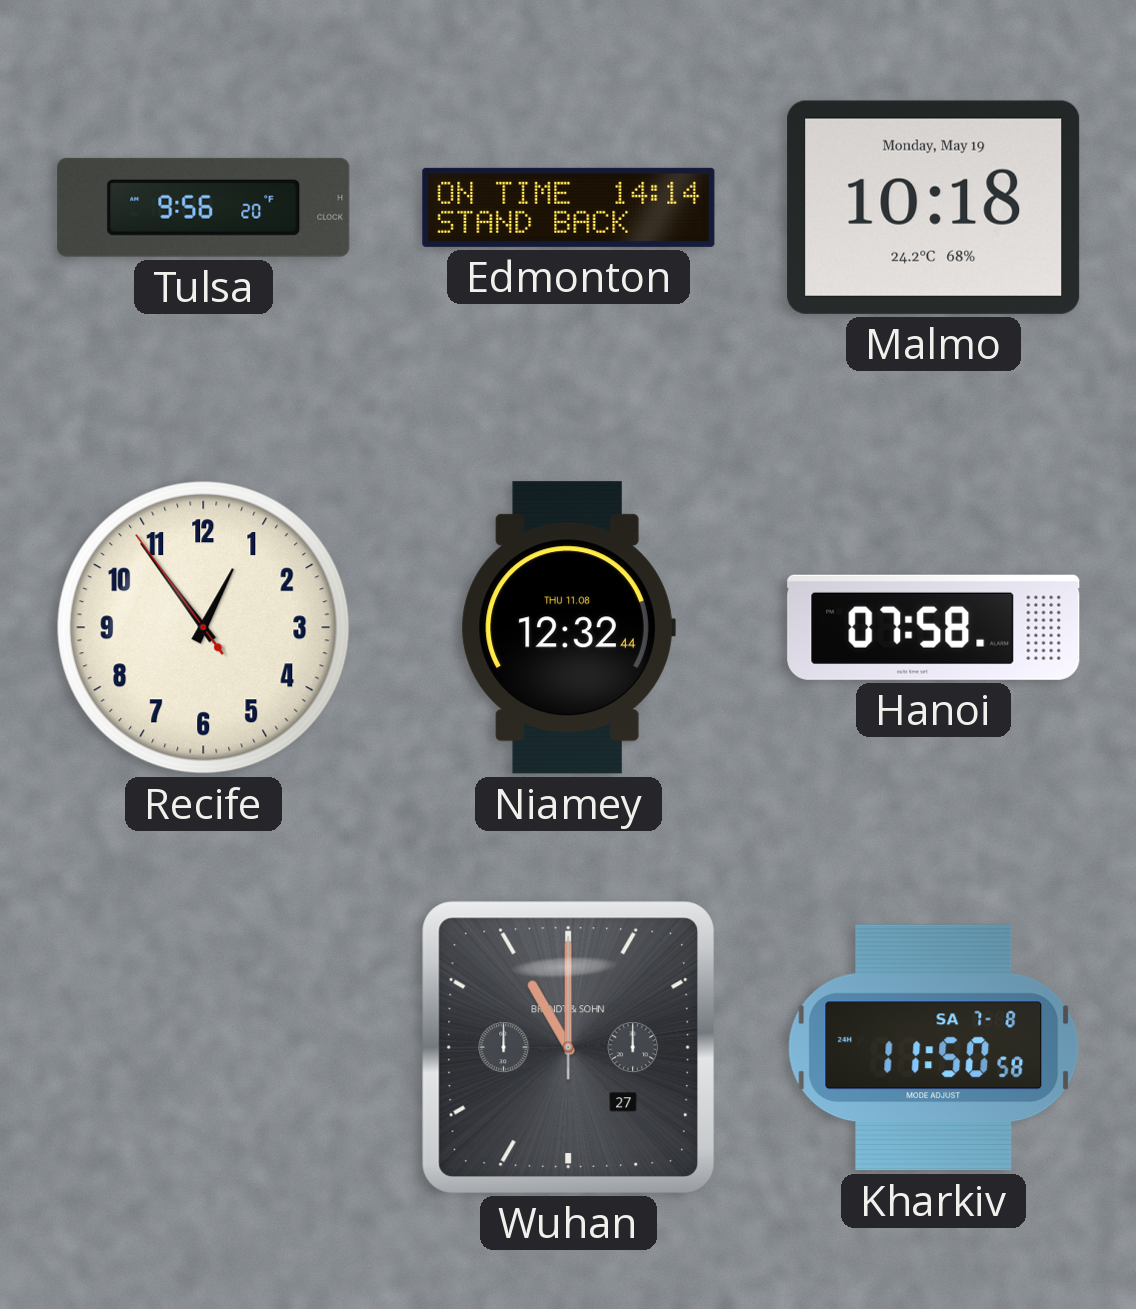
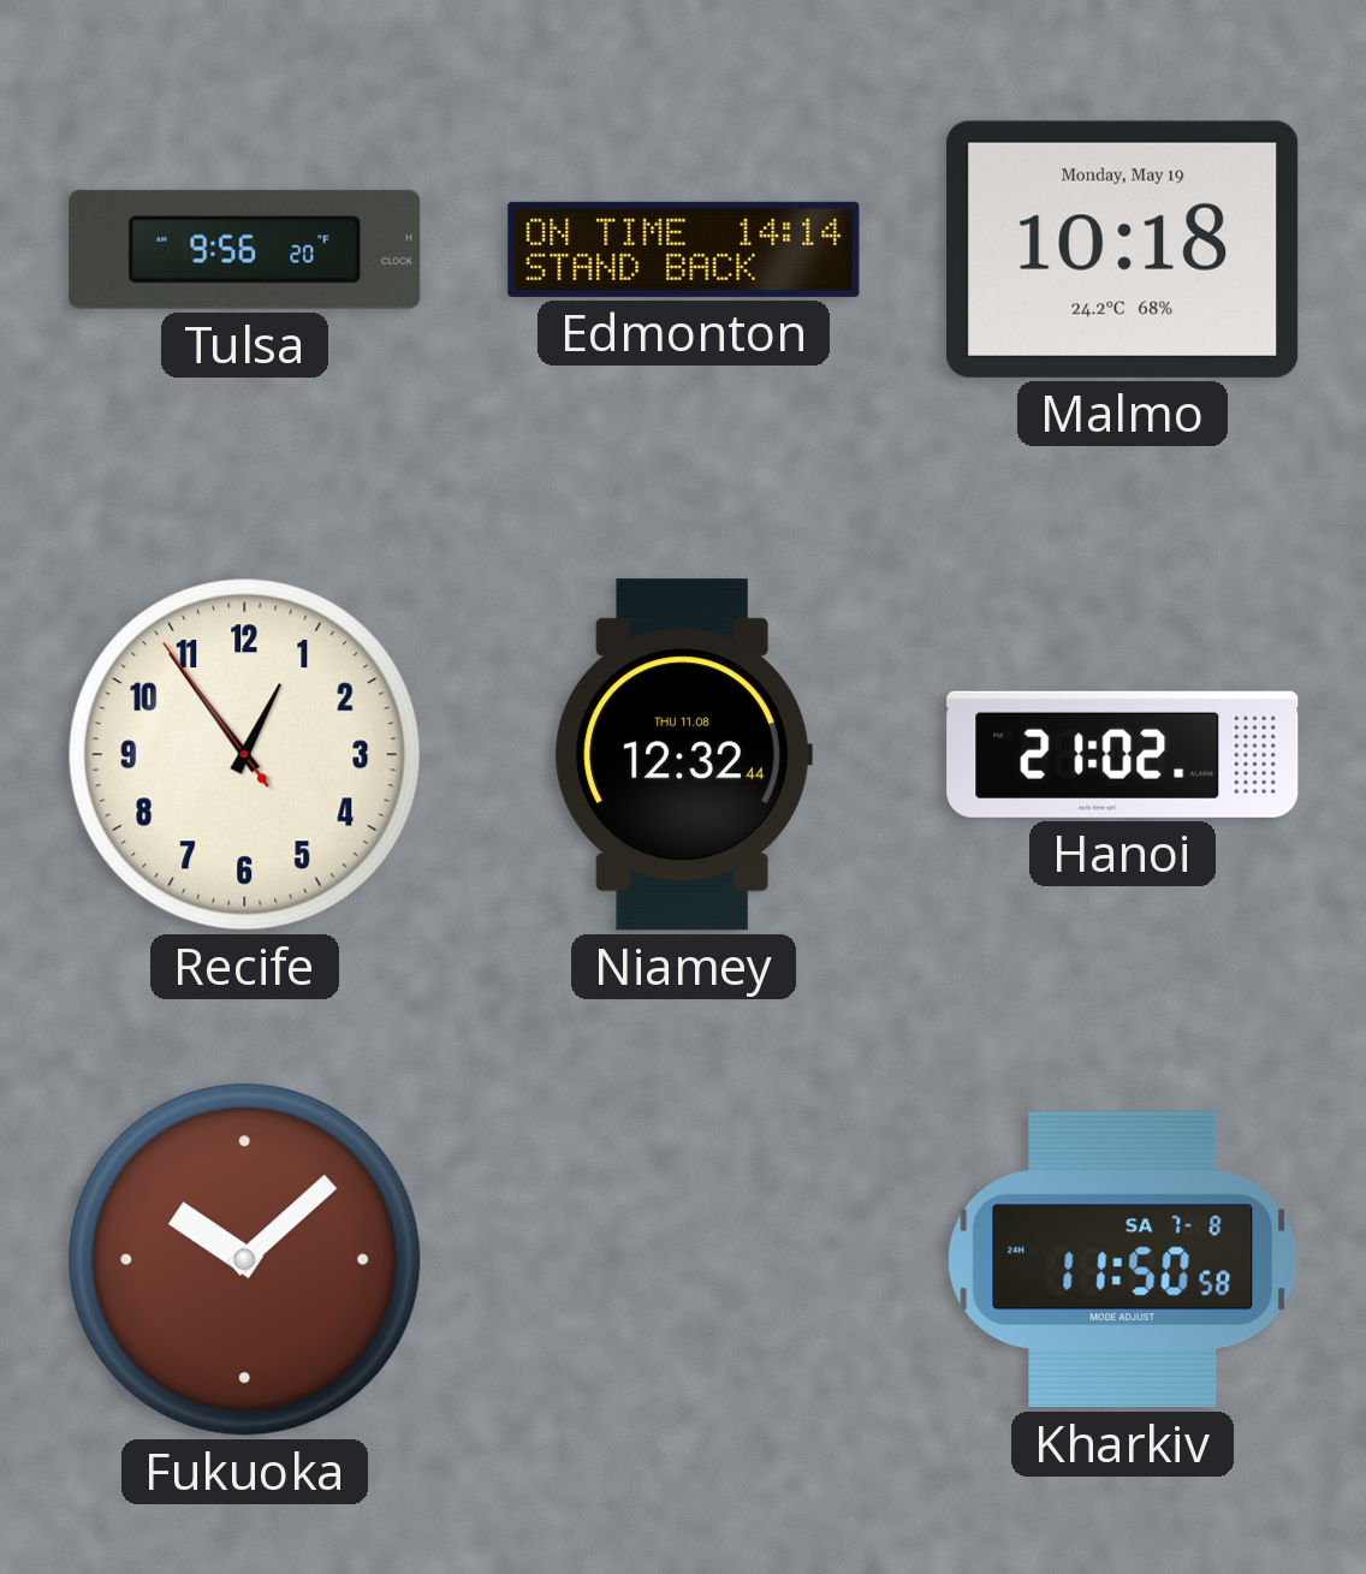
Hanoi: 07:58 -> 21:02
Fukuoka: none -> 10:08
Wuhan: 11:00 -> none
